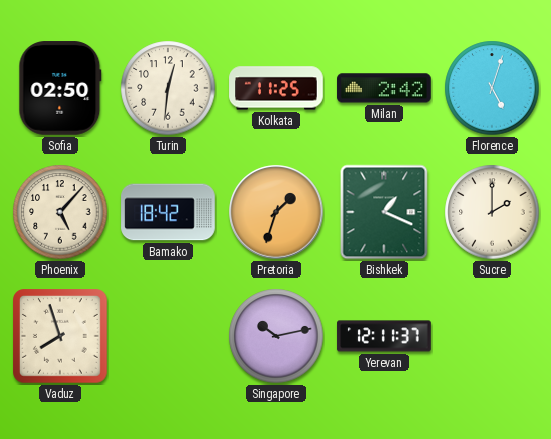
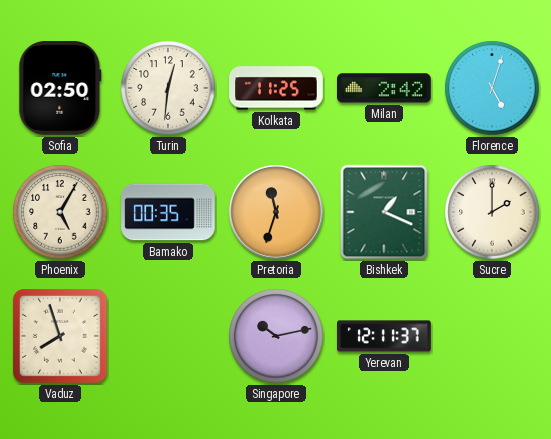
Phoenix: 5:07 -> 5:05
Bamako: 18:42 -> 00:35
Pretoria: 1:33 -> 11:33
